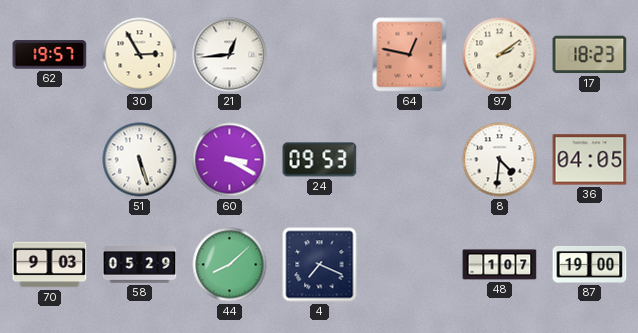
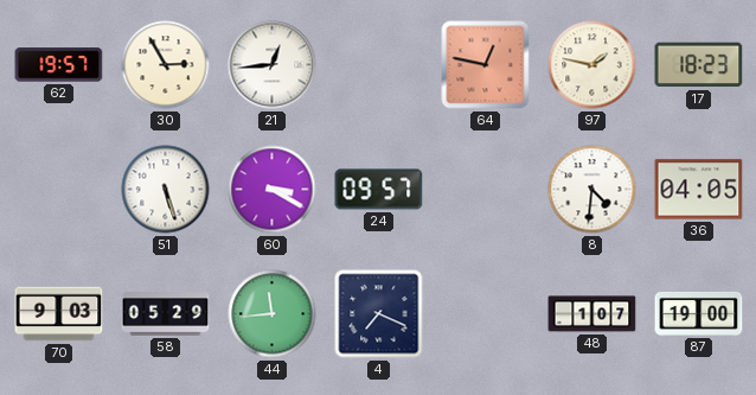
97: 2:09 -> 1:47
24: 09:53 -> 09:57
44: 8:08 -> 11:44
